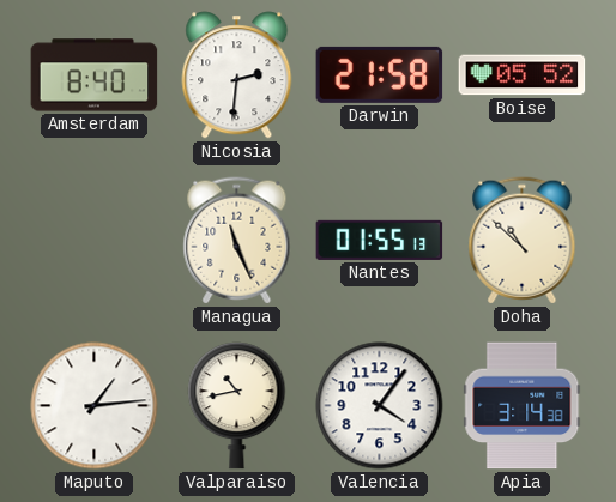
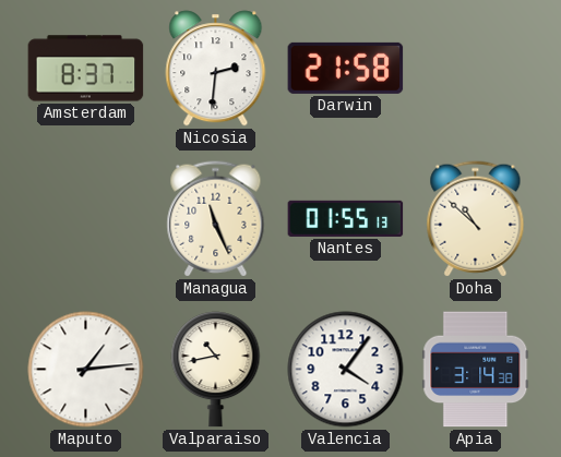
Amsterdam: 8:40 -> 8:37
Boise: 05:52 -> none
